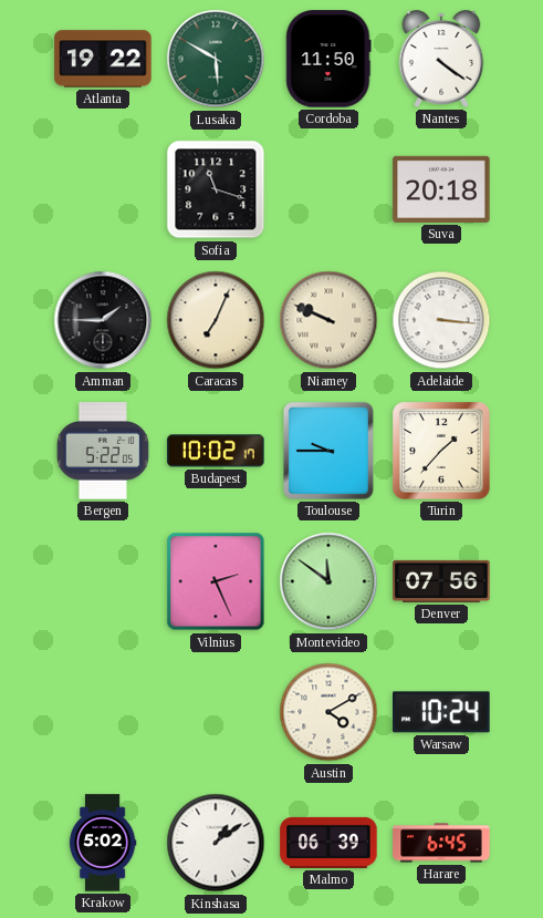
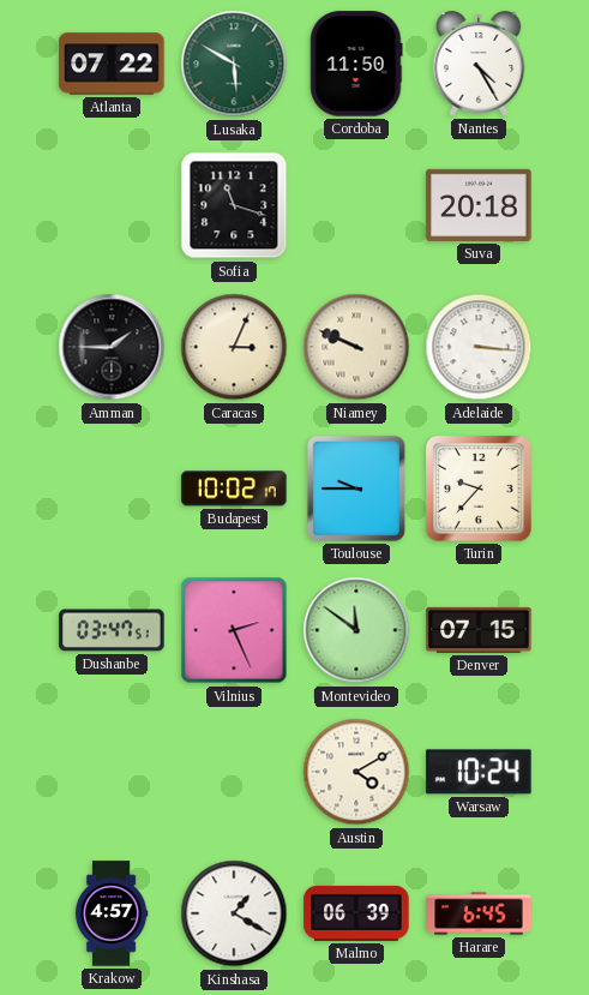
Atlanta: 19:22 -> 07:22
Nantes: 4:21 -> 4:25
Caracas: 7:04 -> 3:04
Bergen: 5:22 -> none
Turin: 1:37 -> 9:37
Dushanbe: none -> 03:47
Denver: 07:56 -> 07:15
Krakow: 5:02 -> 4:57
Kinshasa: 1:09 -> 1:20
